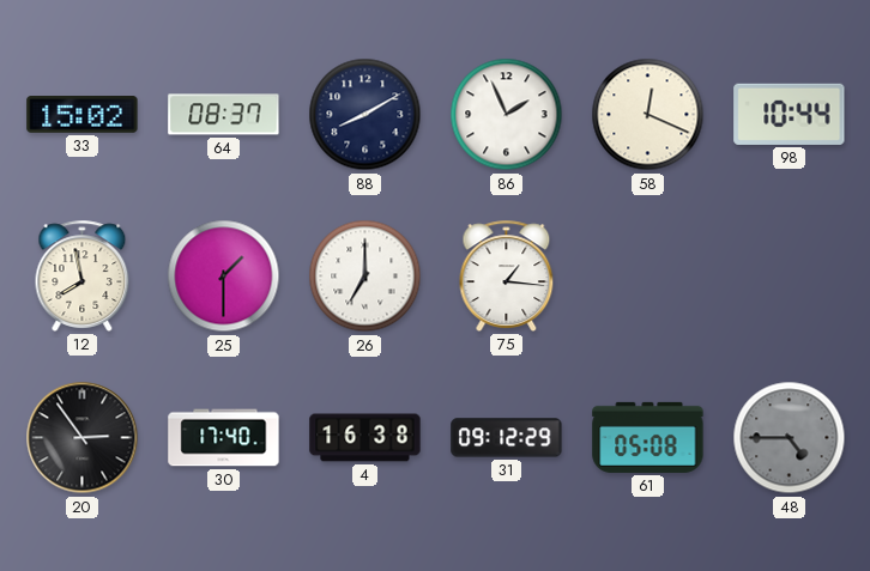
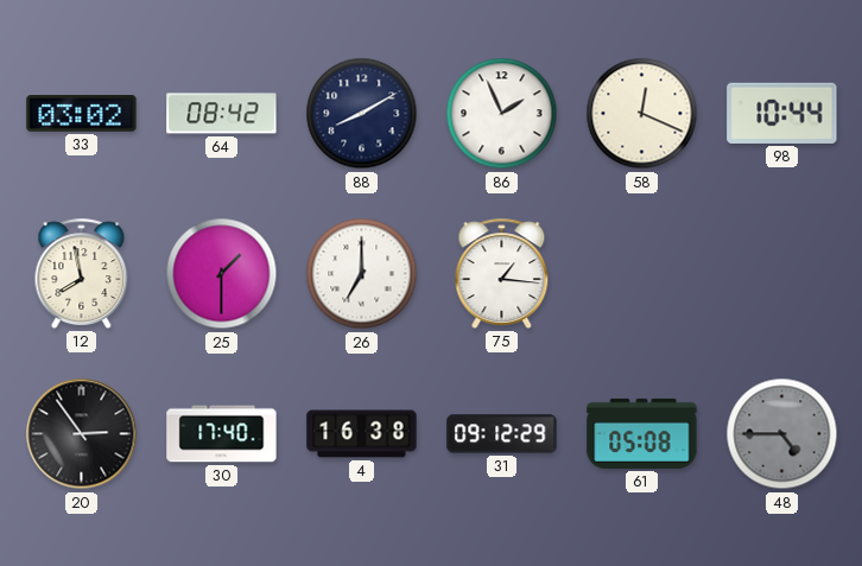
33: 15:02 -> 03:02
64: 08:37 -> 08:42
